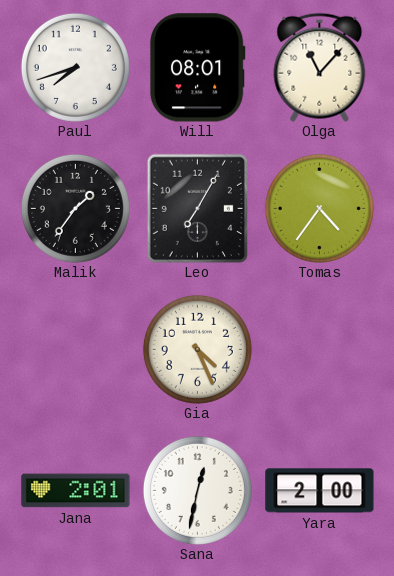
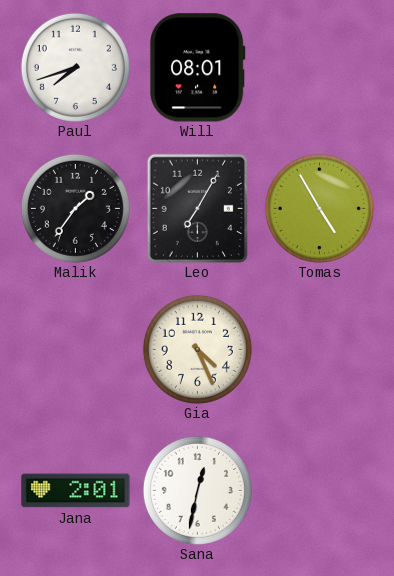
Olga: 11:07 -> none
Tomas: 4:36 -> 4:55
Yara: 2:00 -> none
